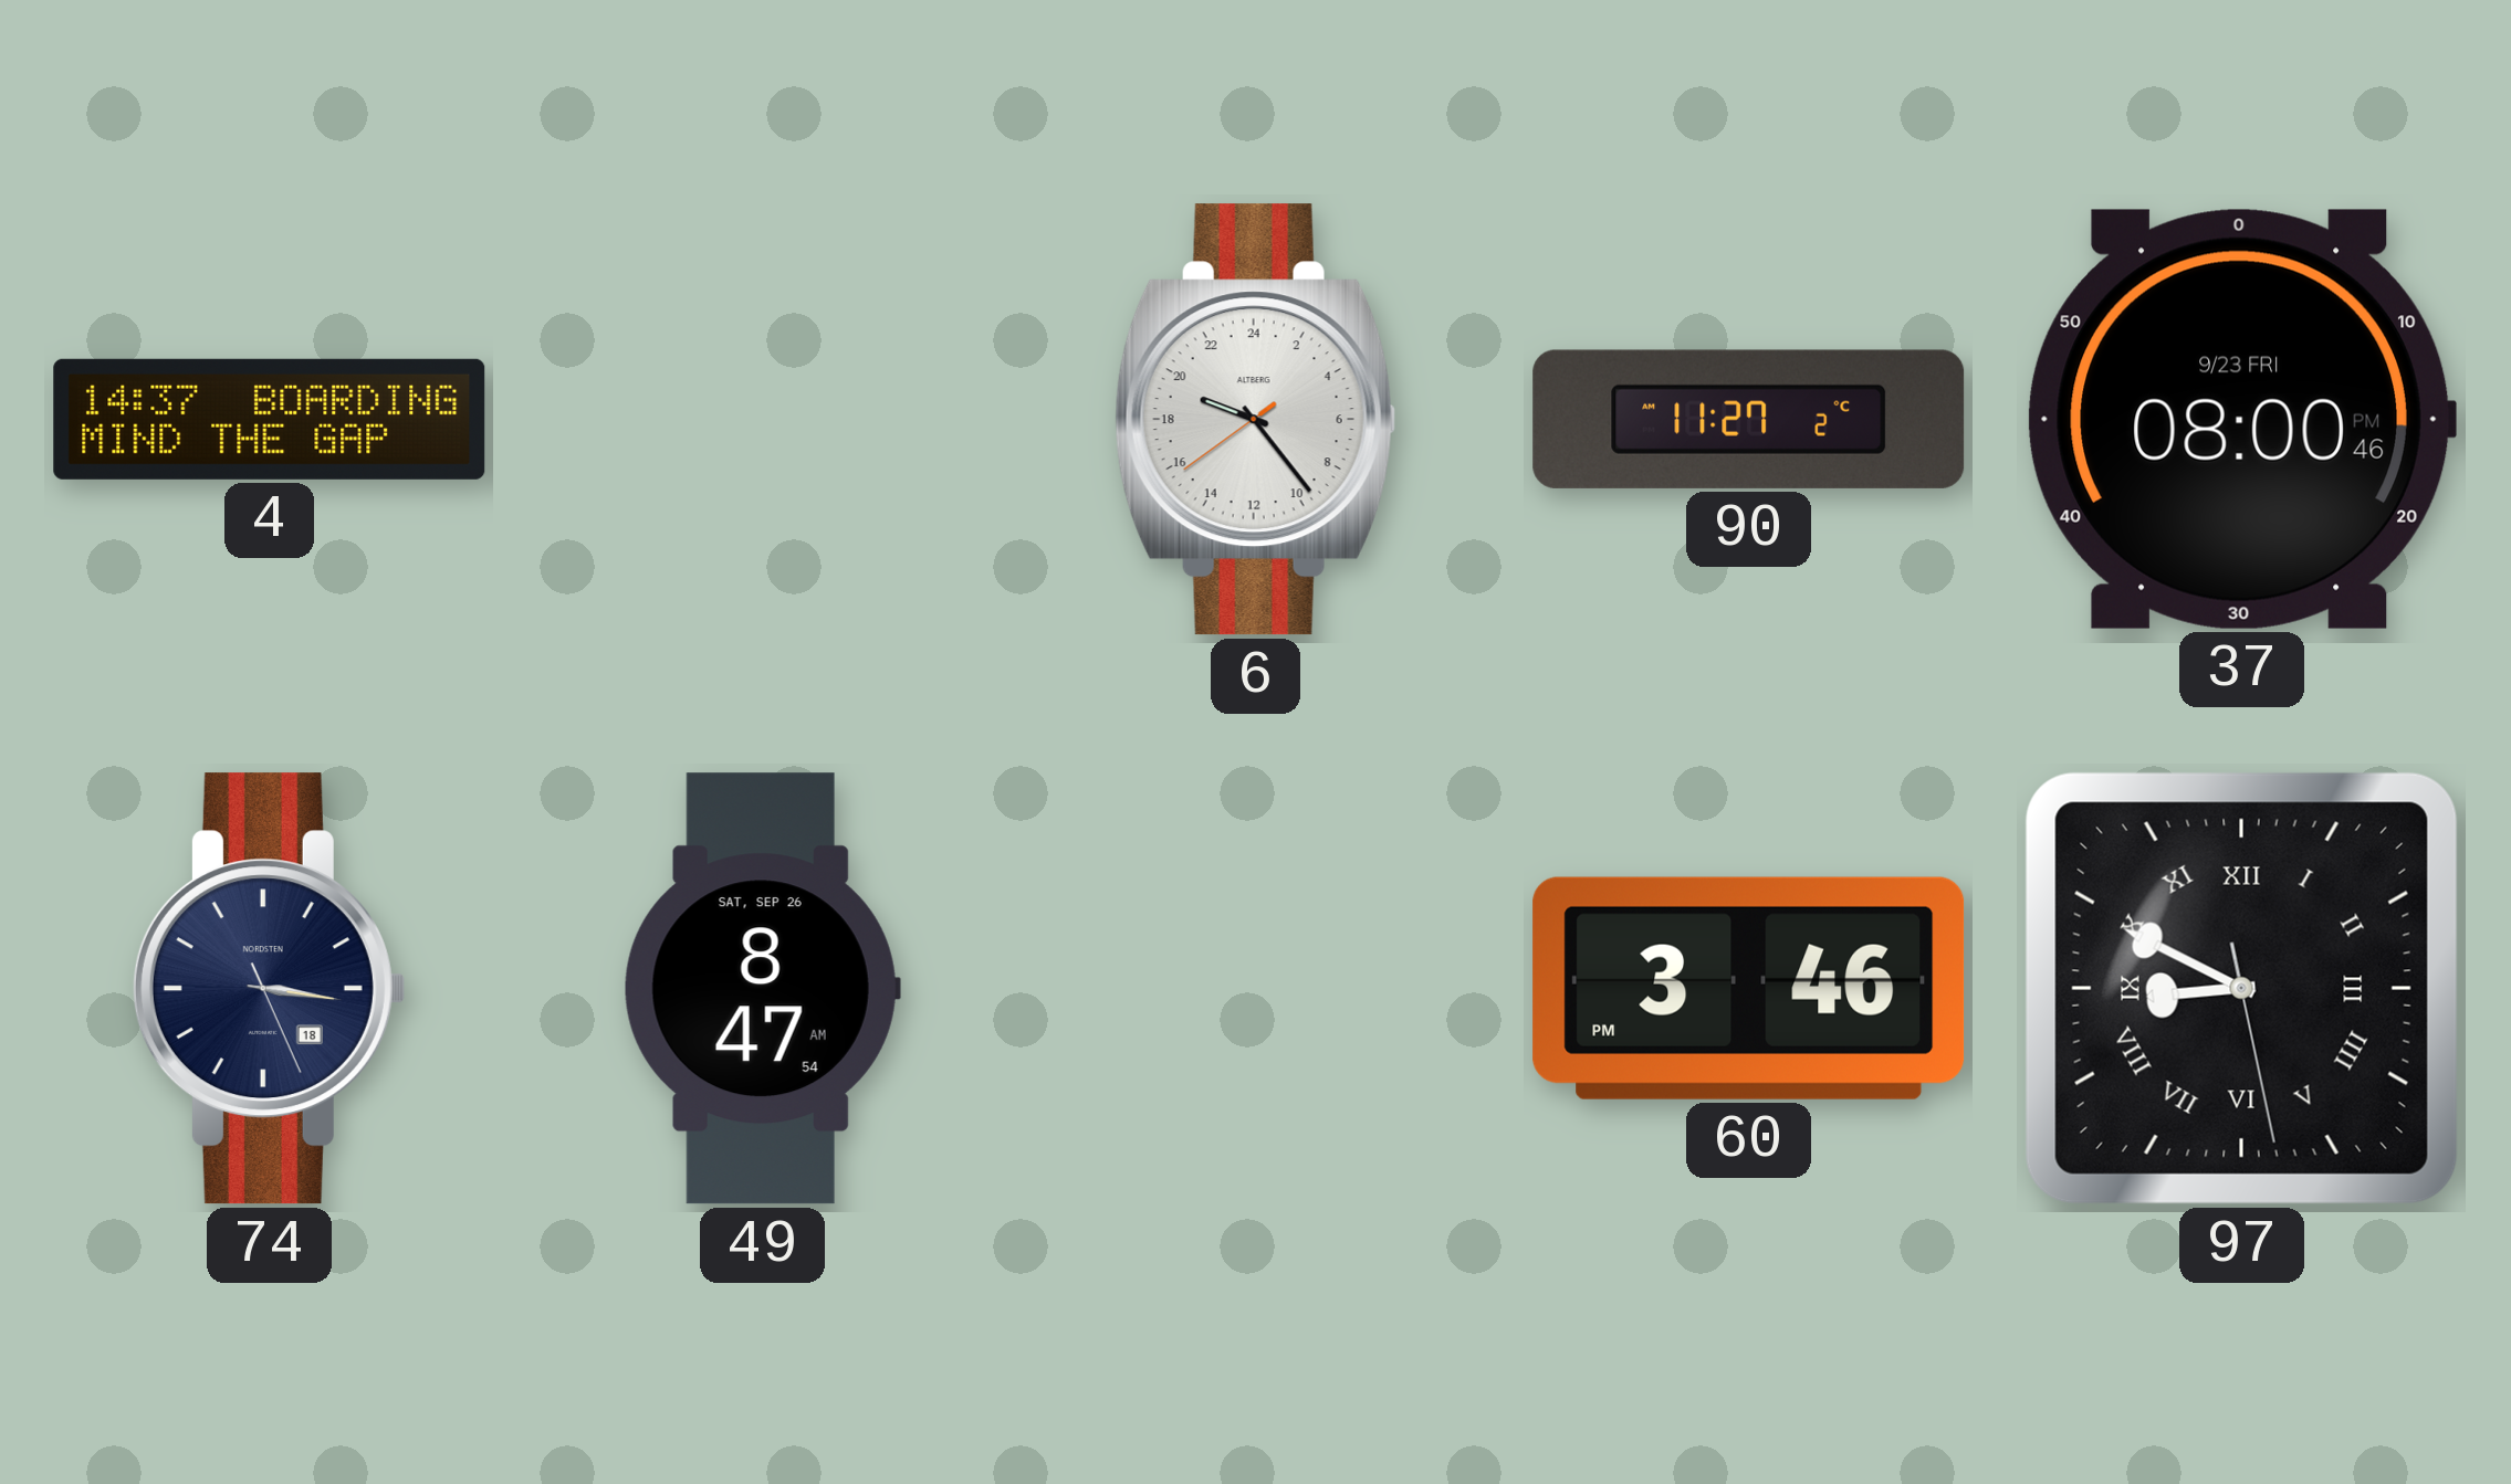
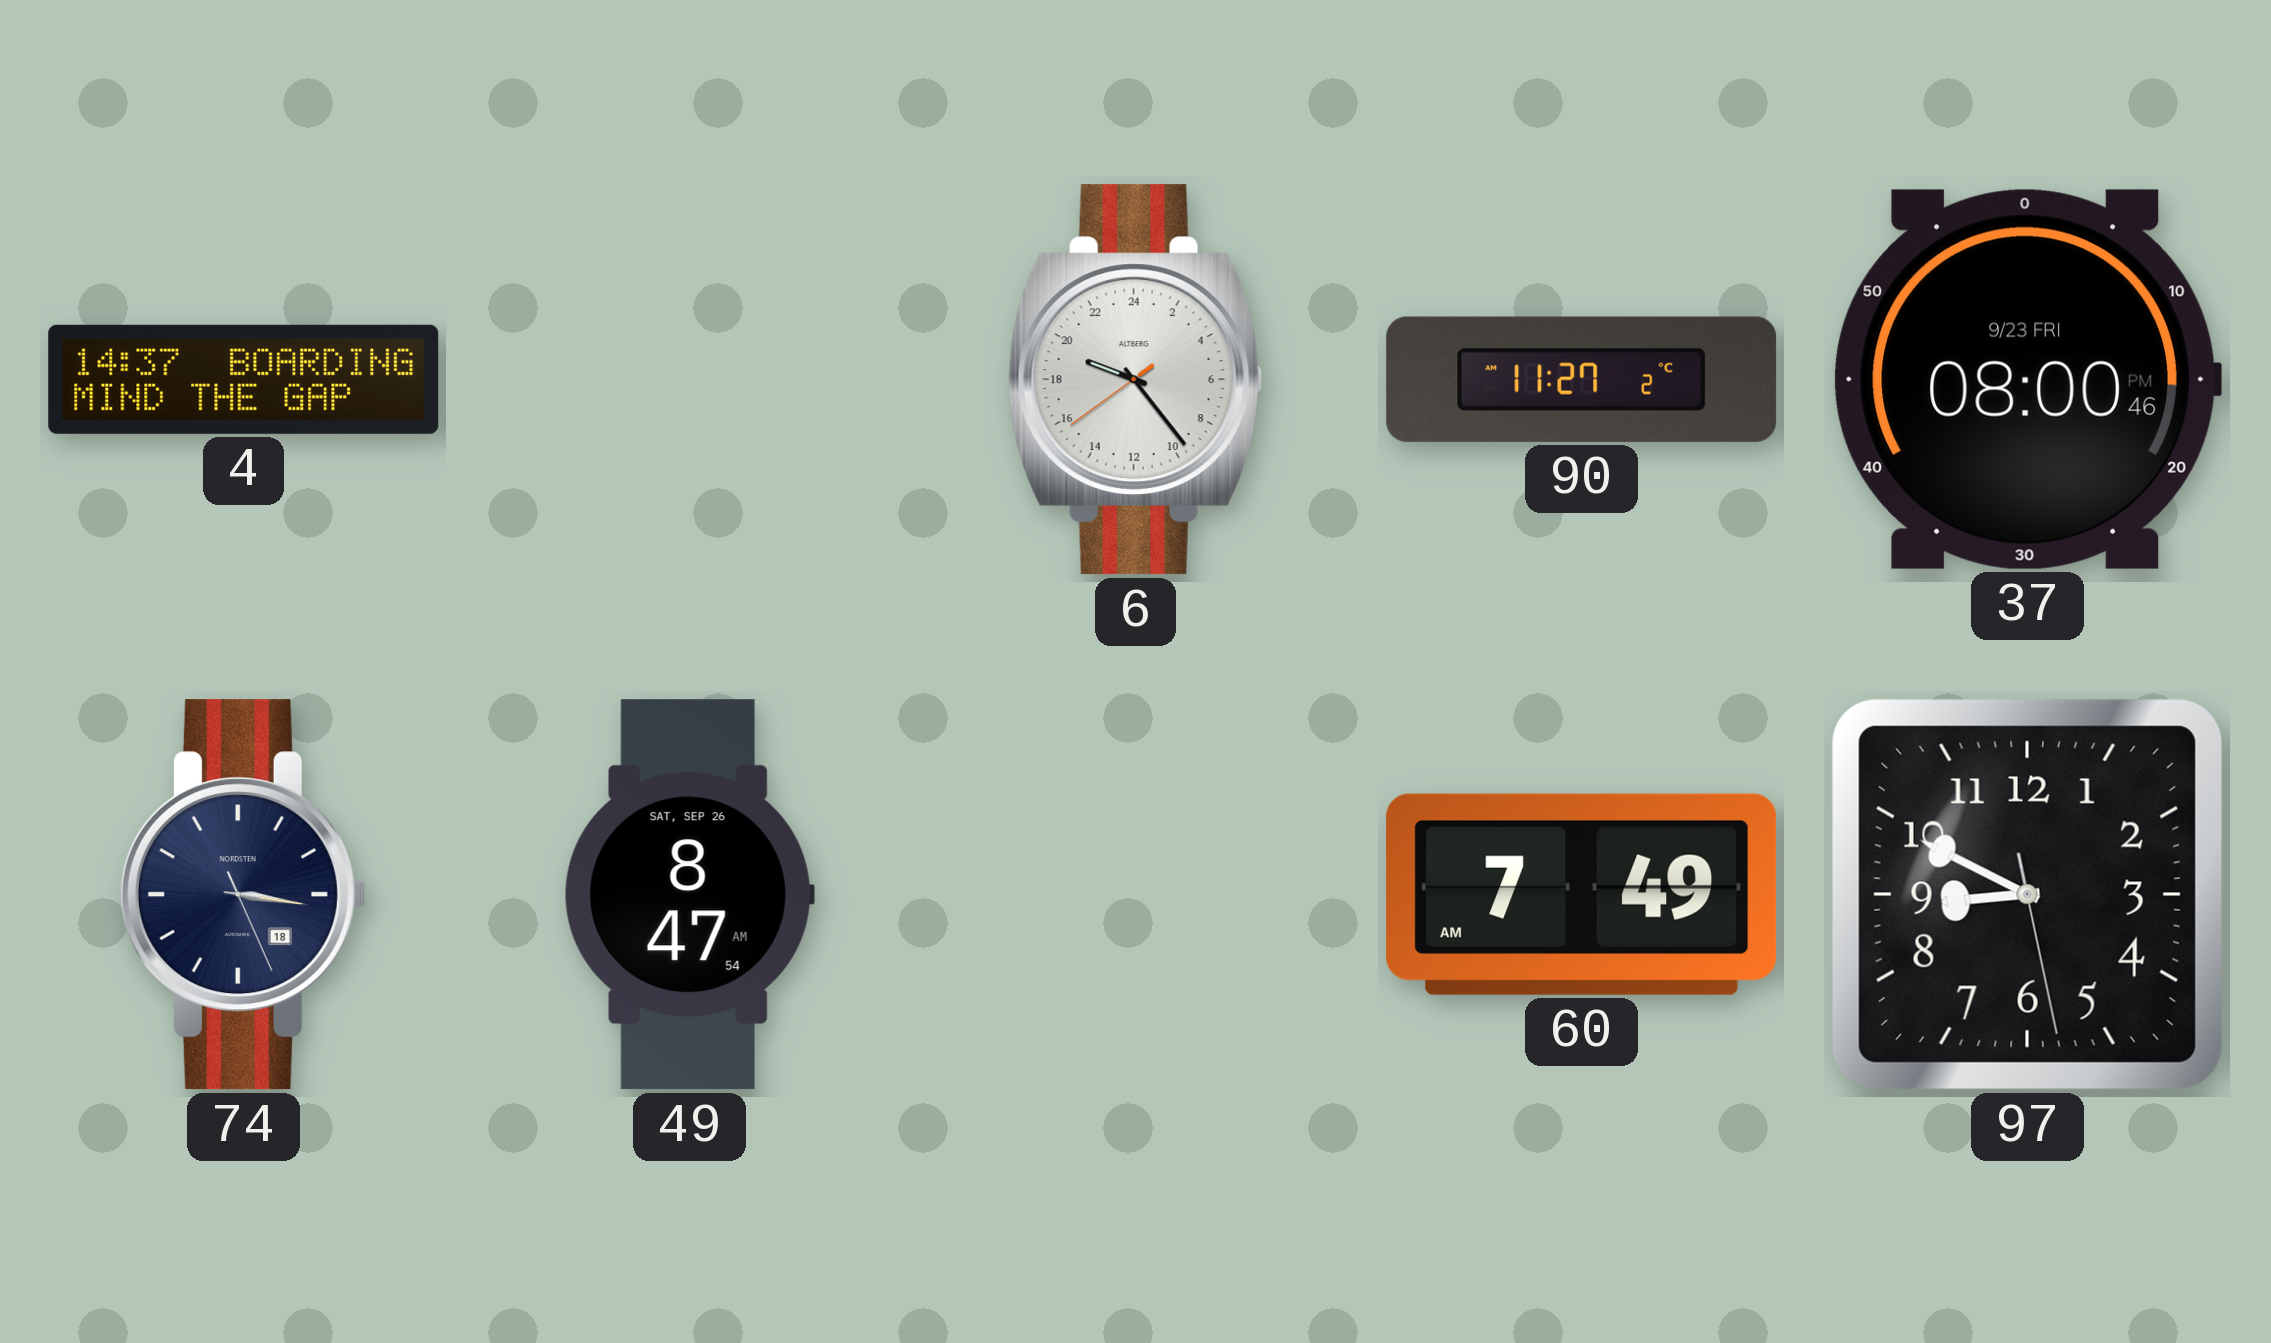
60: 3:46 -> 7:49
97 numerals: Roman -> Arabic
